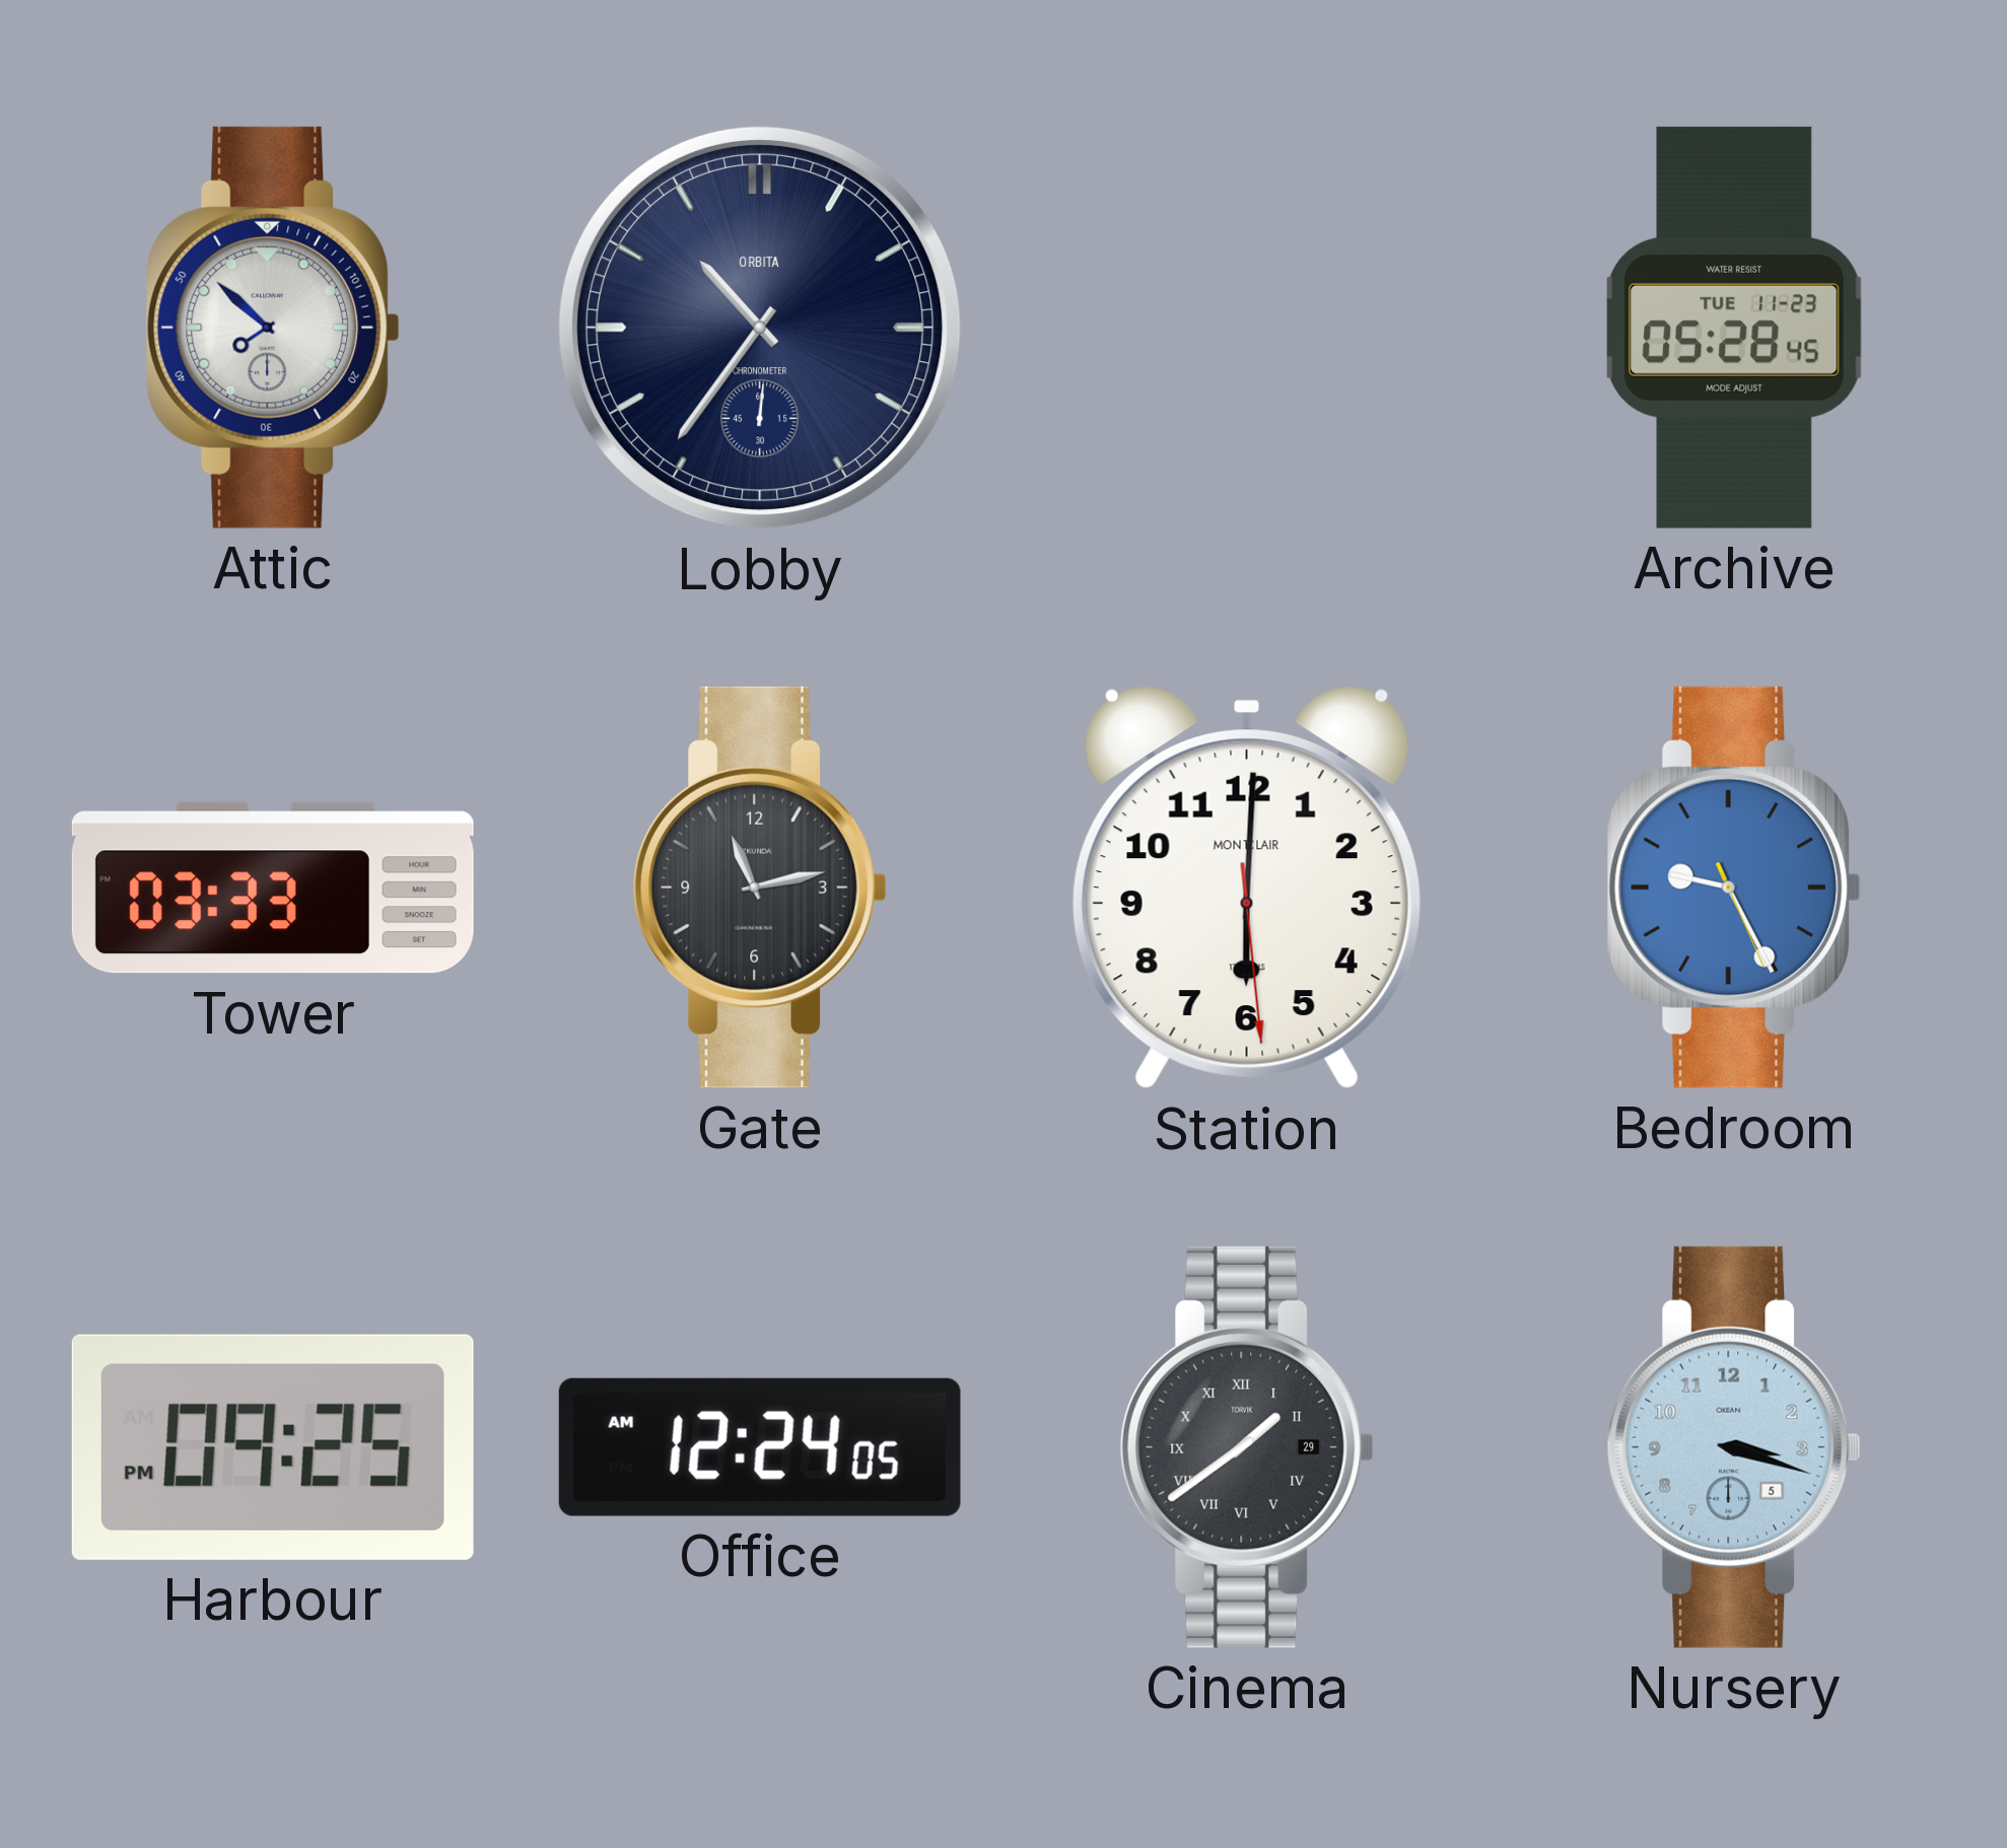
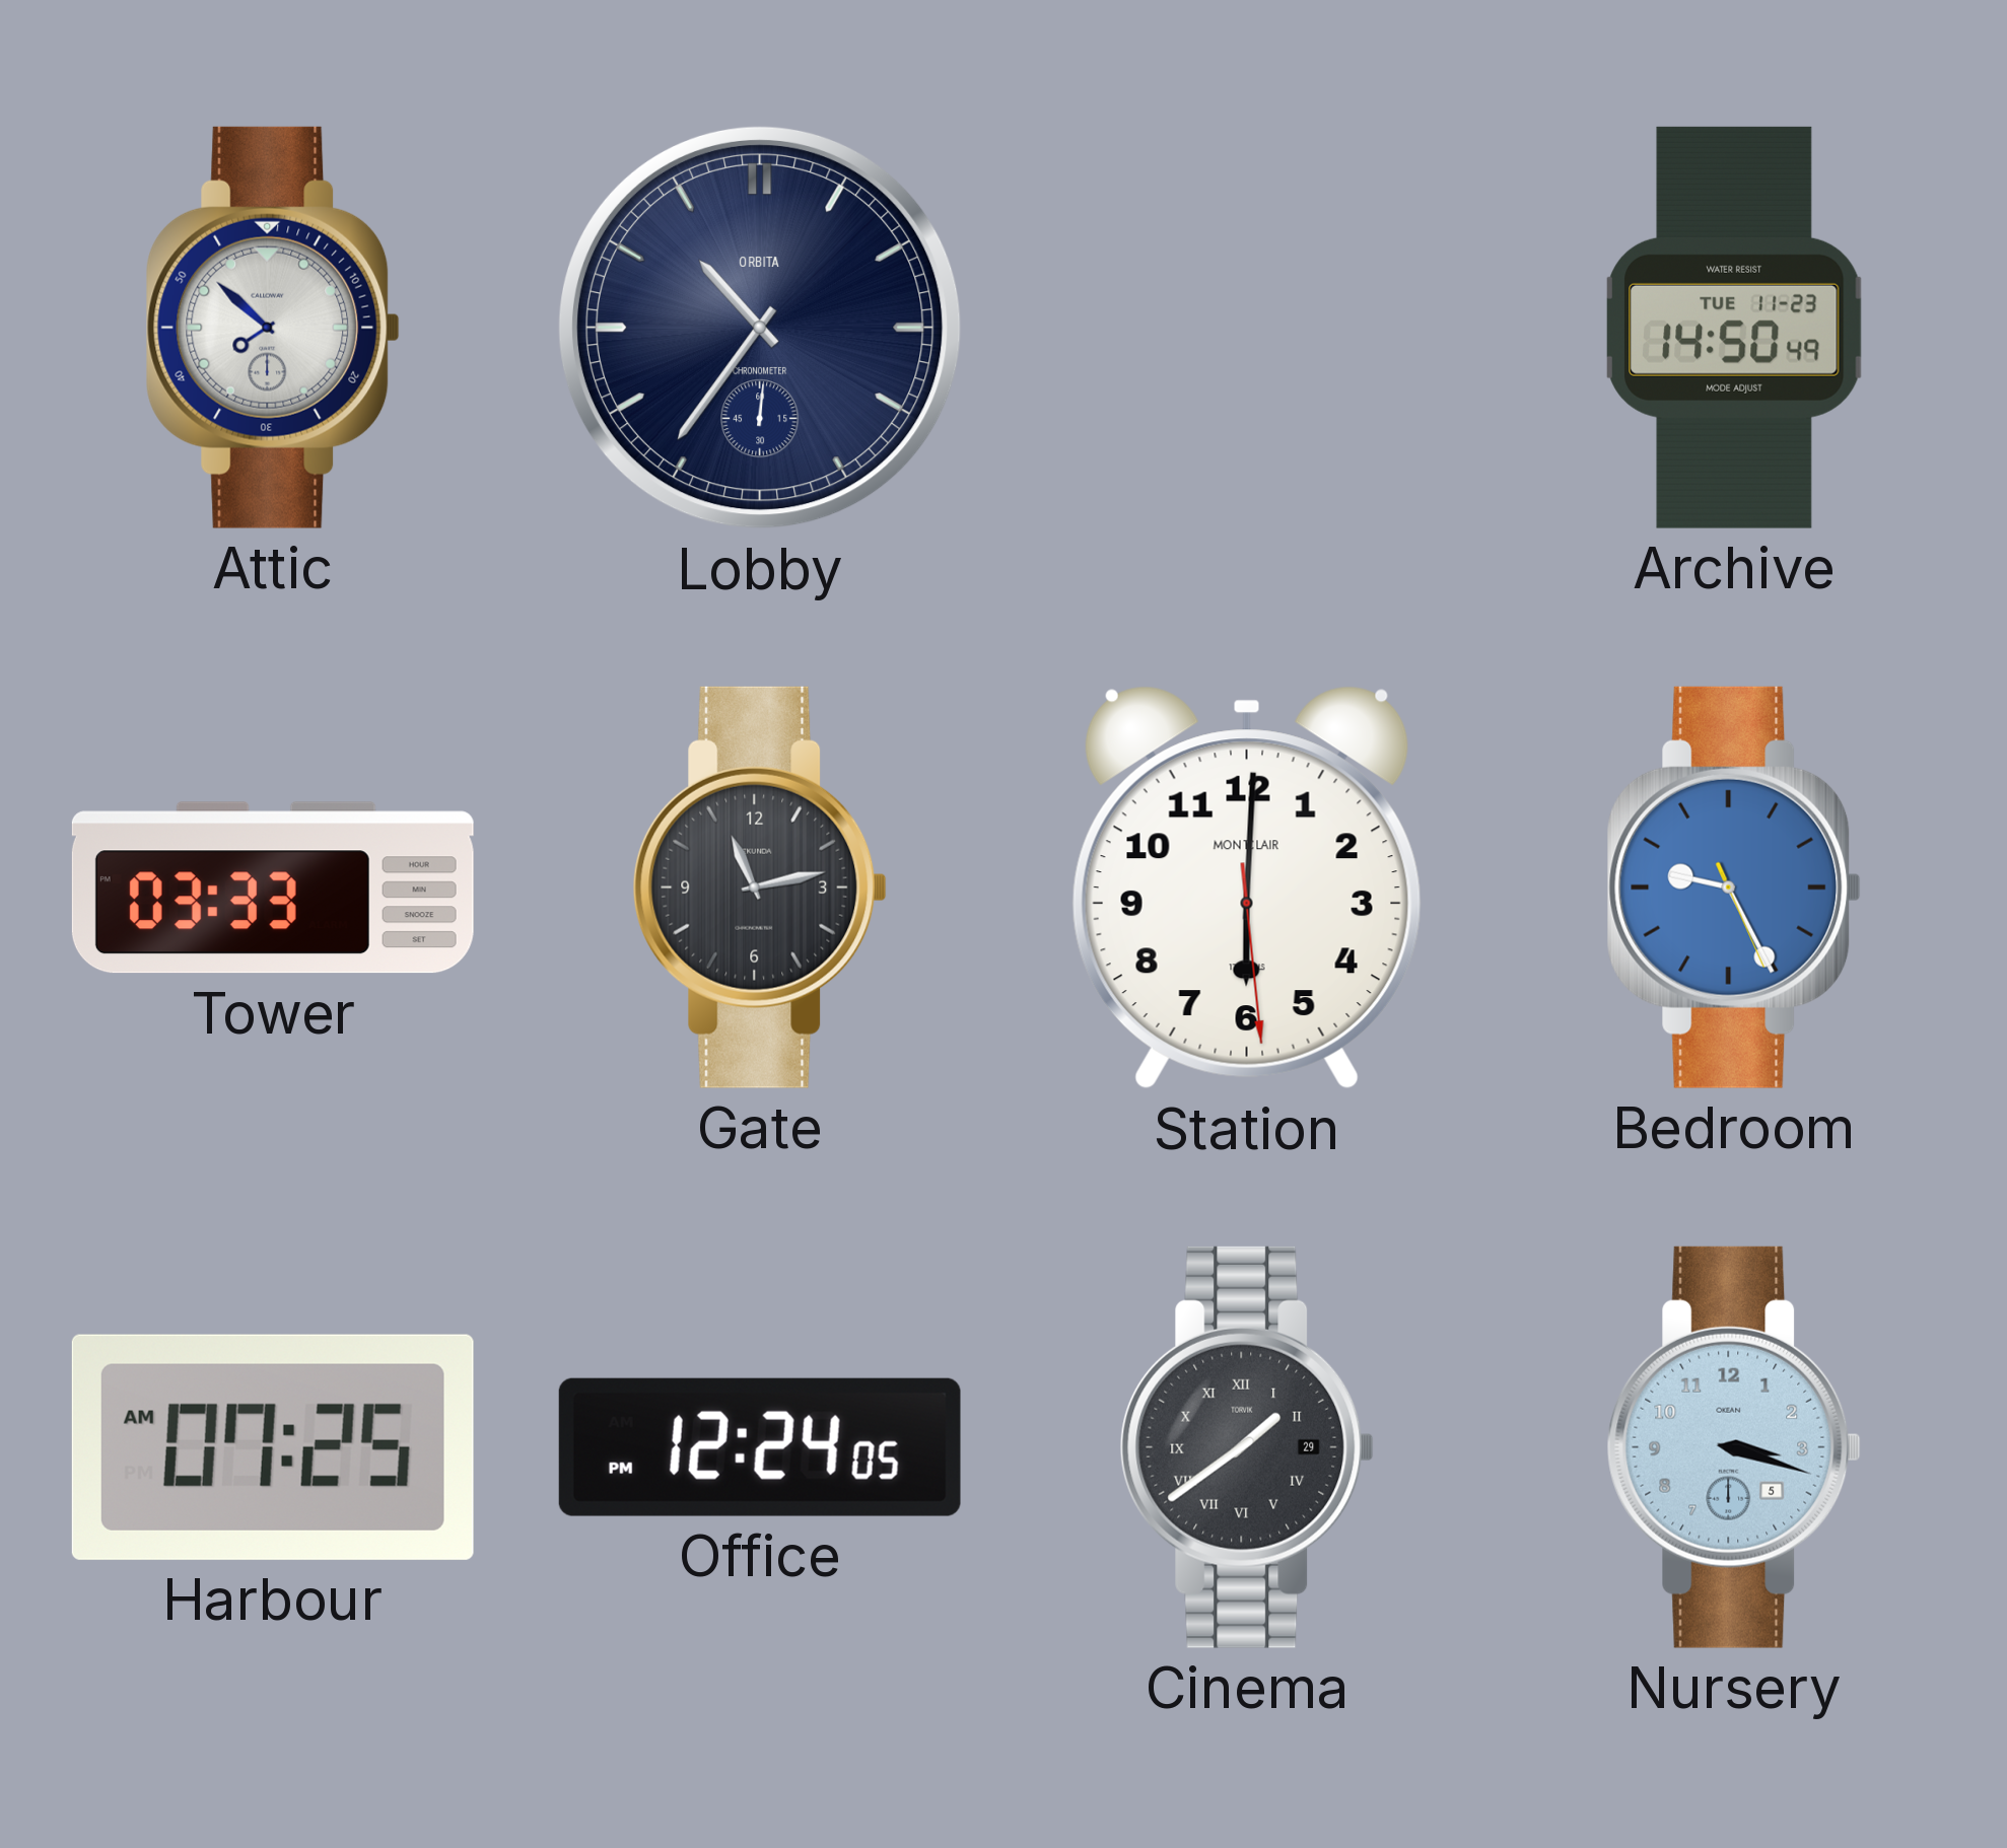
Archive: 05:28 -> 14:50
Harbour: 09:25 -> 07:25
Office: 12:24:05 AM -> 12:24:05 PM
